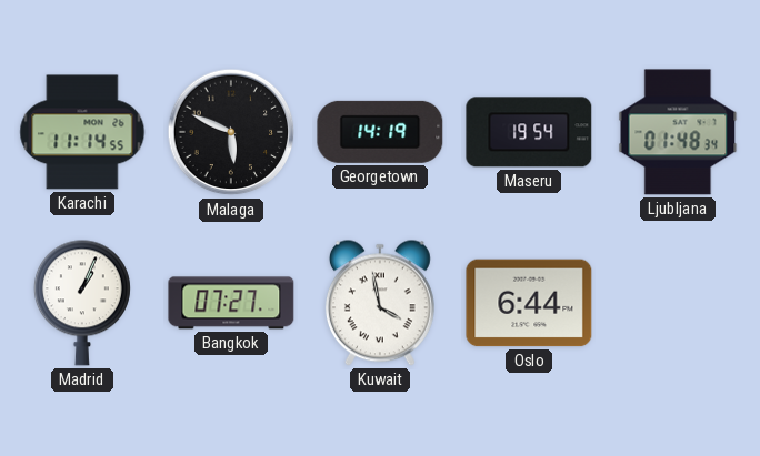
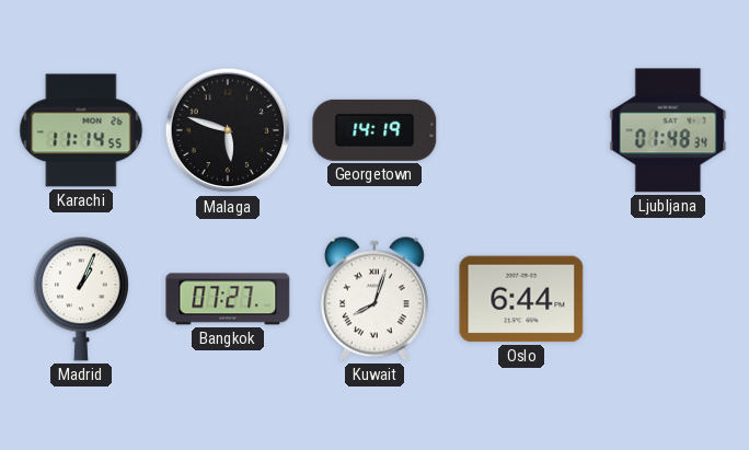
Malaga: 5:49 -> 5:48
Maseru: 19:54 -> none
Kuwait: 3:58 -> 8:03
